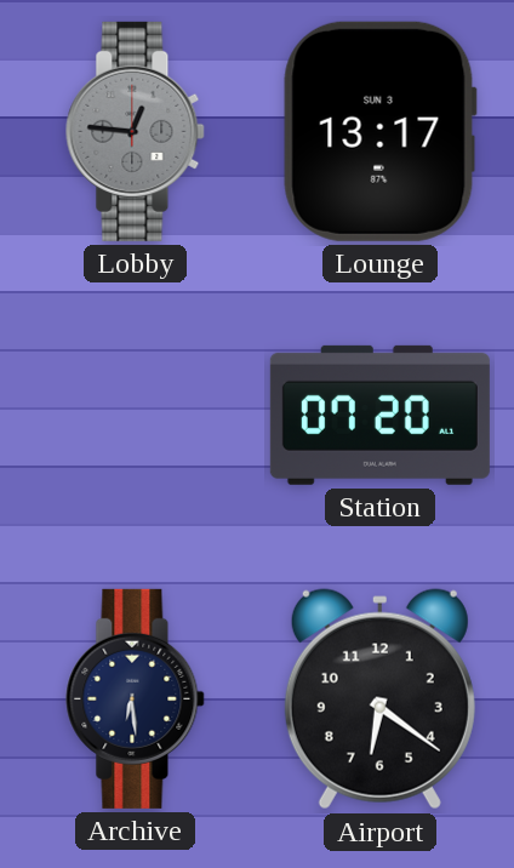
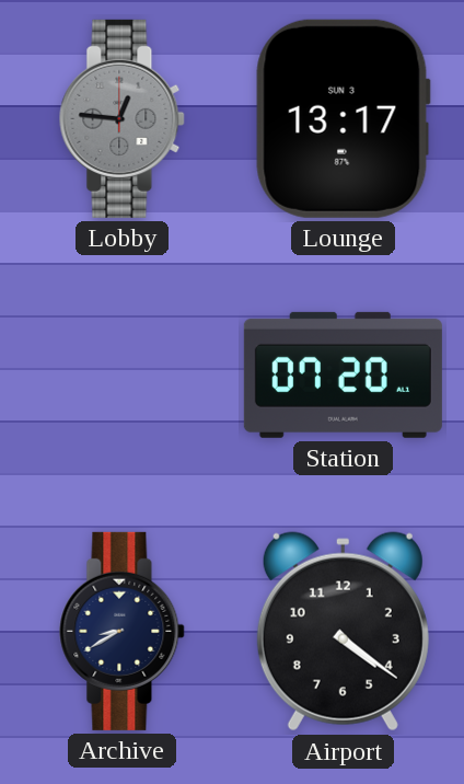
Archive: 6:29 -> 8:40
Airport: 6:21 -> 4:21
